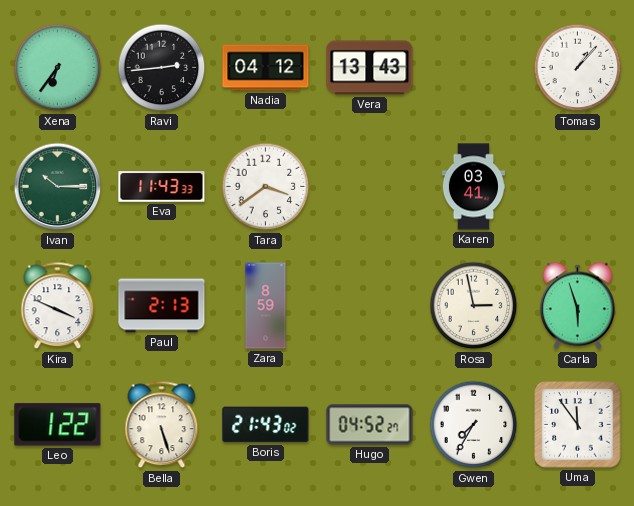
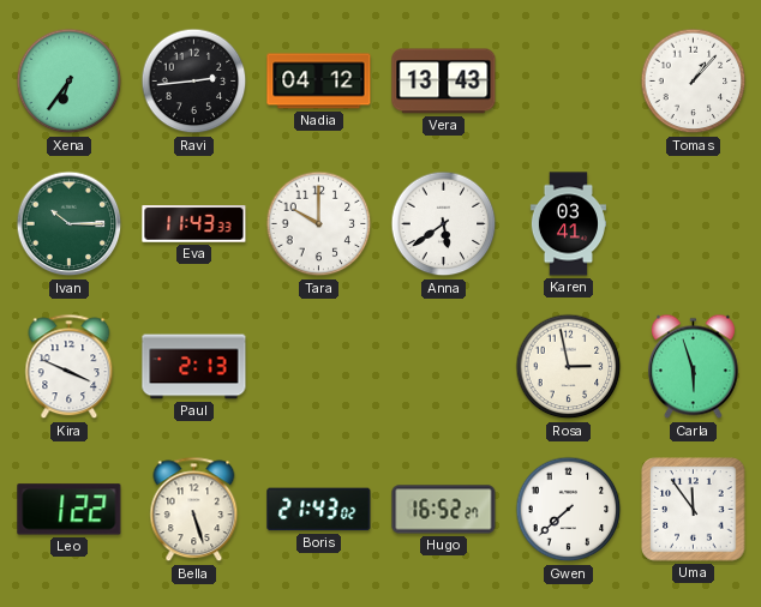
Tara: 3:39 -> 10:00
Anna: none -> 5:39
Zara: 8:59 -> none
Hugo: 04:52 -> 16:52
Gwen: 7:35 -> 7:38
